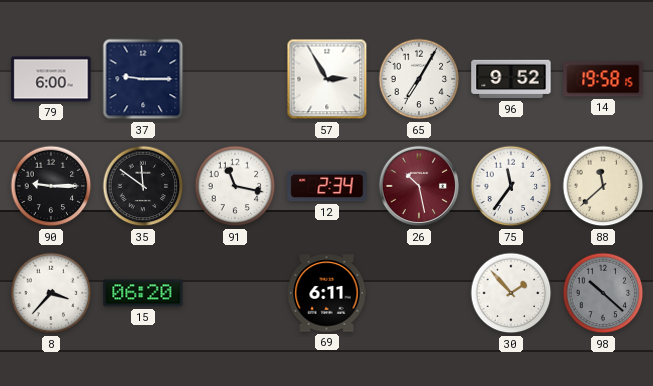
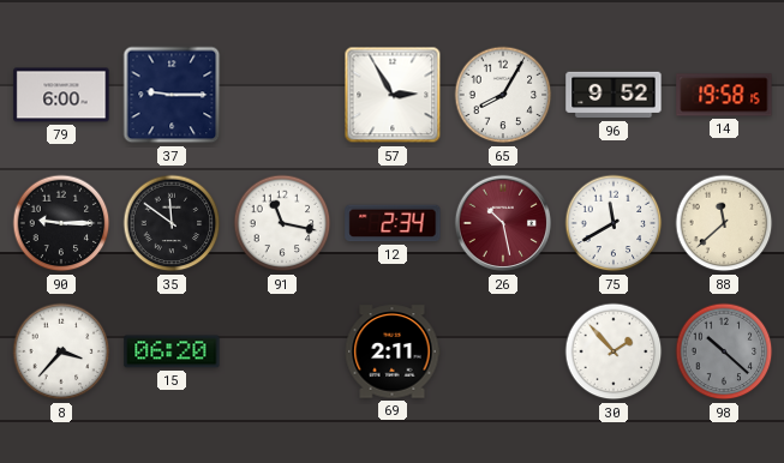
65: 7:05 -> 8:05
75: 11:36 -> 11:40
69: 6:11 -> 2:11
